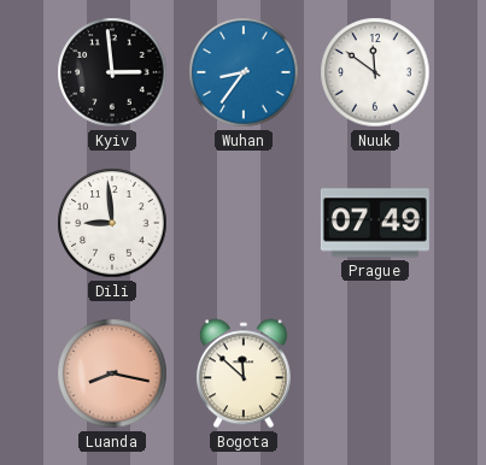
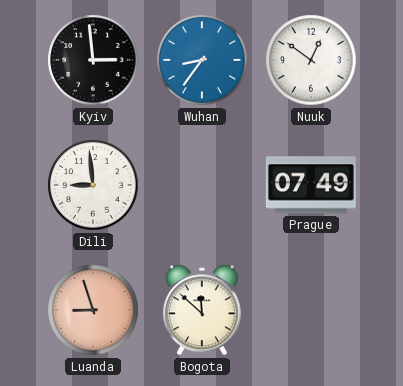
Nuuk: 11:51 -> 12:51
Luanda: 8:17 -> 8:57
